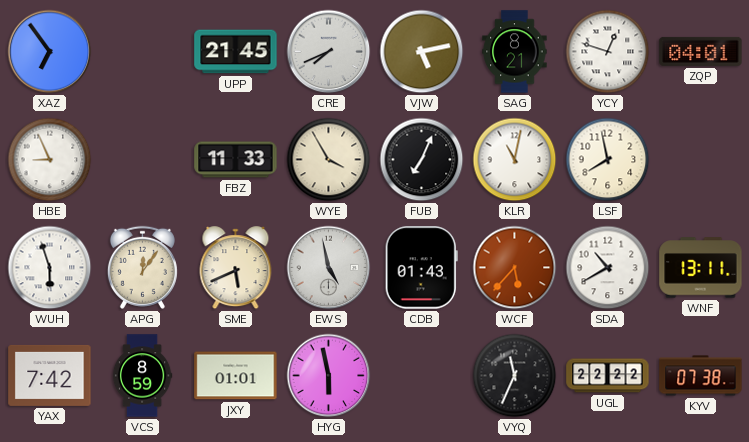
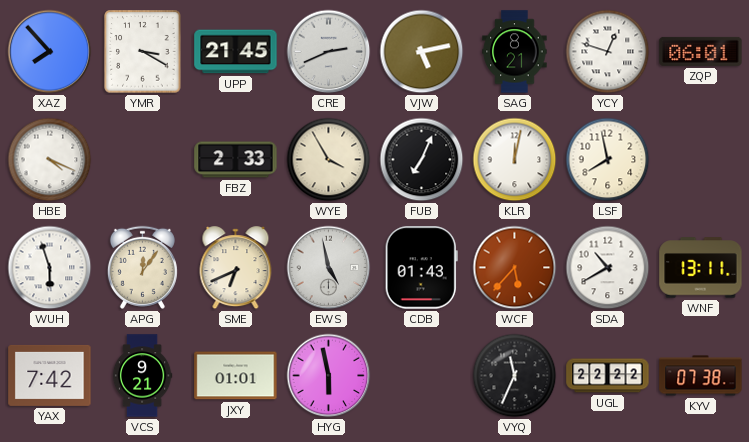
XAZ: 6:54 -> 7:53
YMR: none -> 3:20
CRE: 7:41 -> 2:41
ZQP: 04:01 -> 06:01
HBE: 8:56 -> 4:19
FBZ: 11:33 -> 2:33
KLR: 11:02 -> 12:02
SME: 5:41 -> 6:41
VCS: 8:59 -> 9:21
